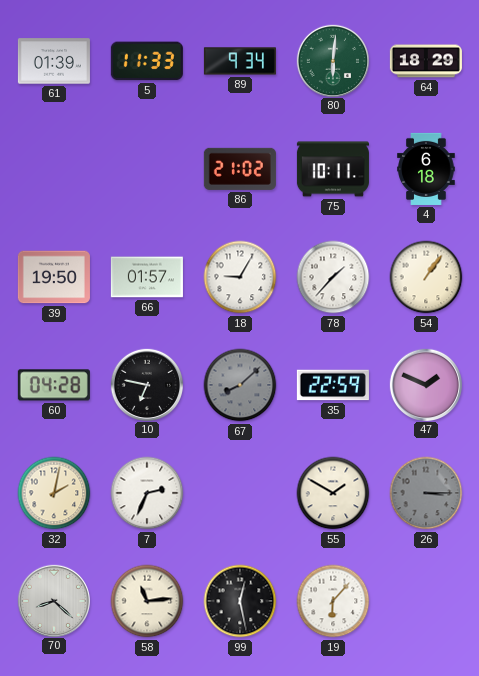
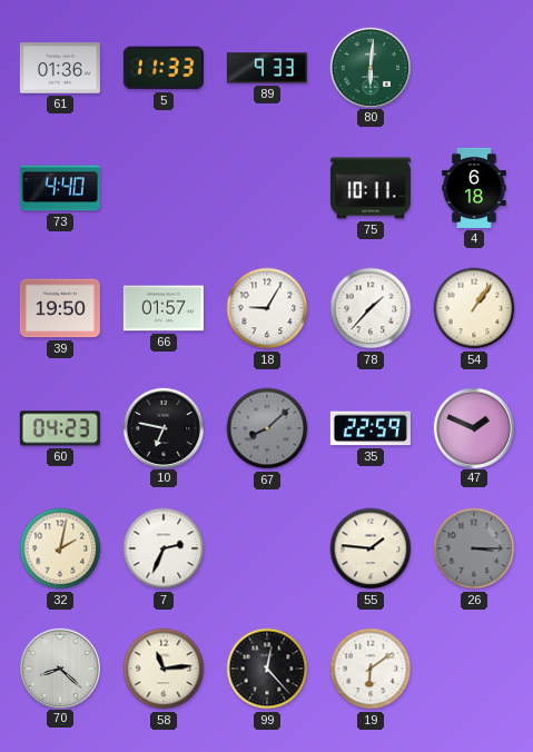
61: 01:39 -> 01:36
89: 9:34 -> 9:33
64: 18:29 -> none
73: none -> 4:40
86: 21:02 -> none
60: 04:28 -> 04:23
55: 1:50 -> 1:46
99: 12:28 -> 12:23
19: 6:07 -> 6:09
